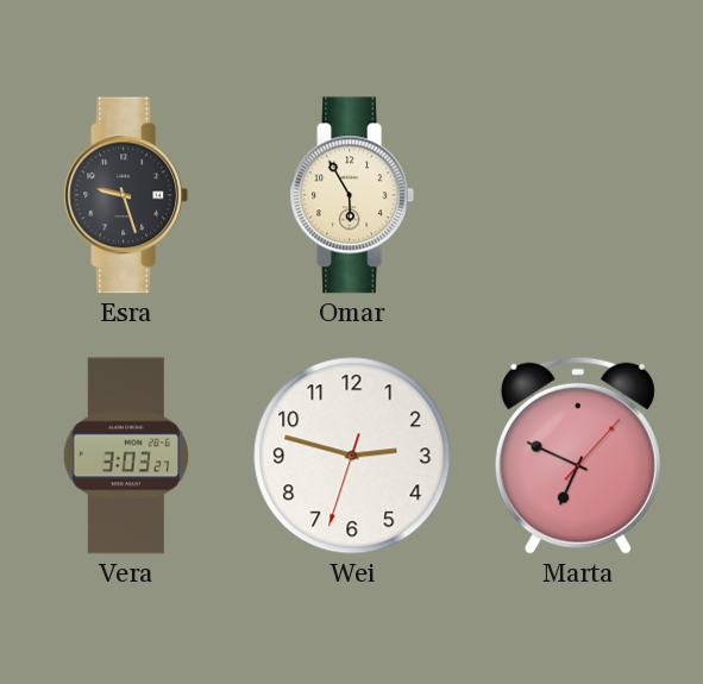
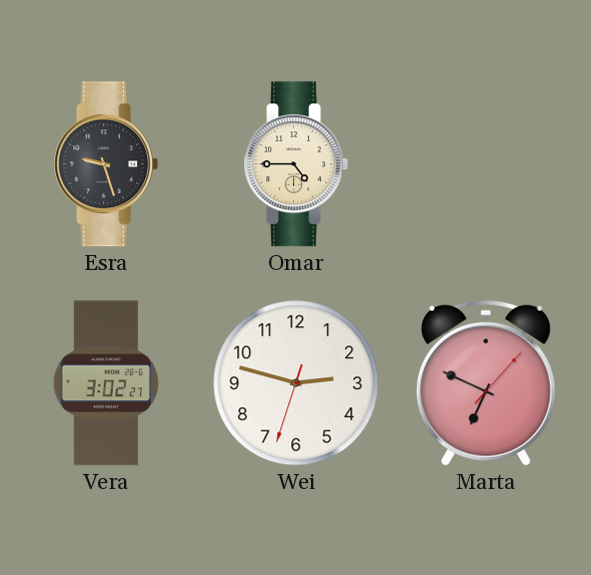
Omar: 5:55 -> 4:45
Vera: 3:03 -> 3:02
